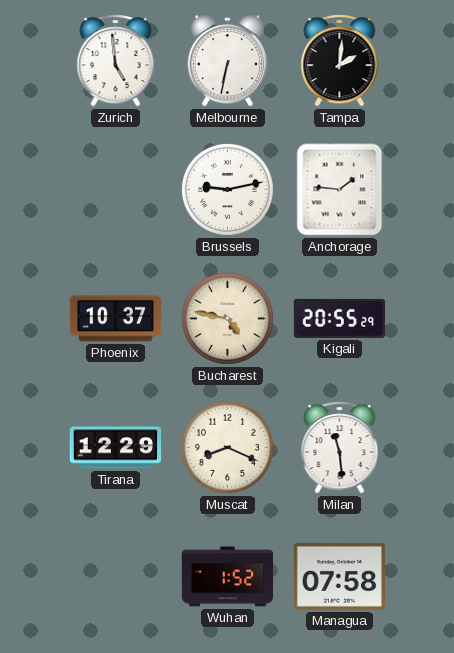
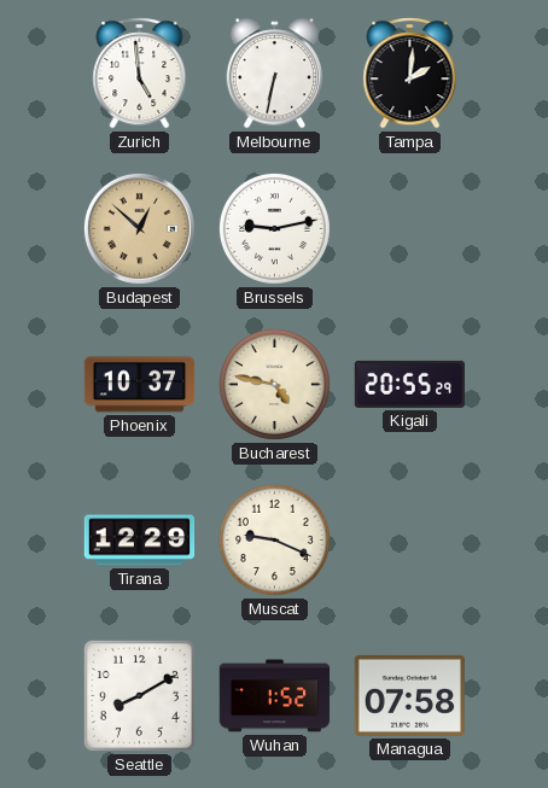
Budapest: none -> 12:52
Anchorage: 1:46 -> none
Muscat: 8:19 -> 9:19
Milan: 11:29 -> none
Seattle: none -> 8:10
